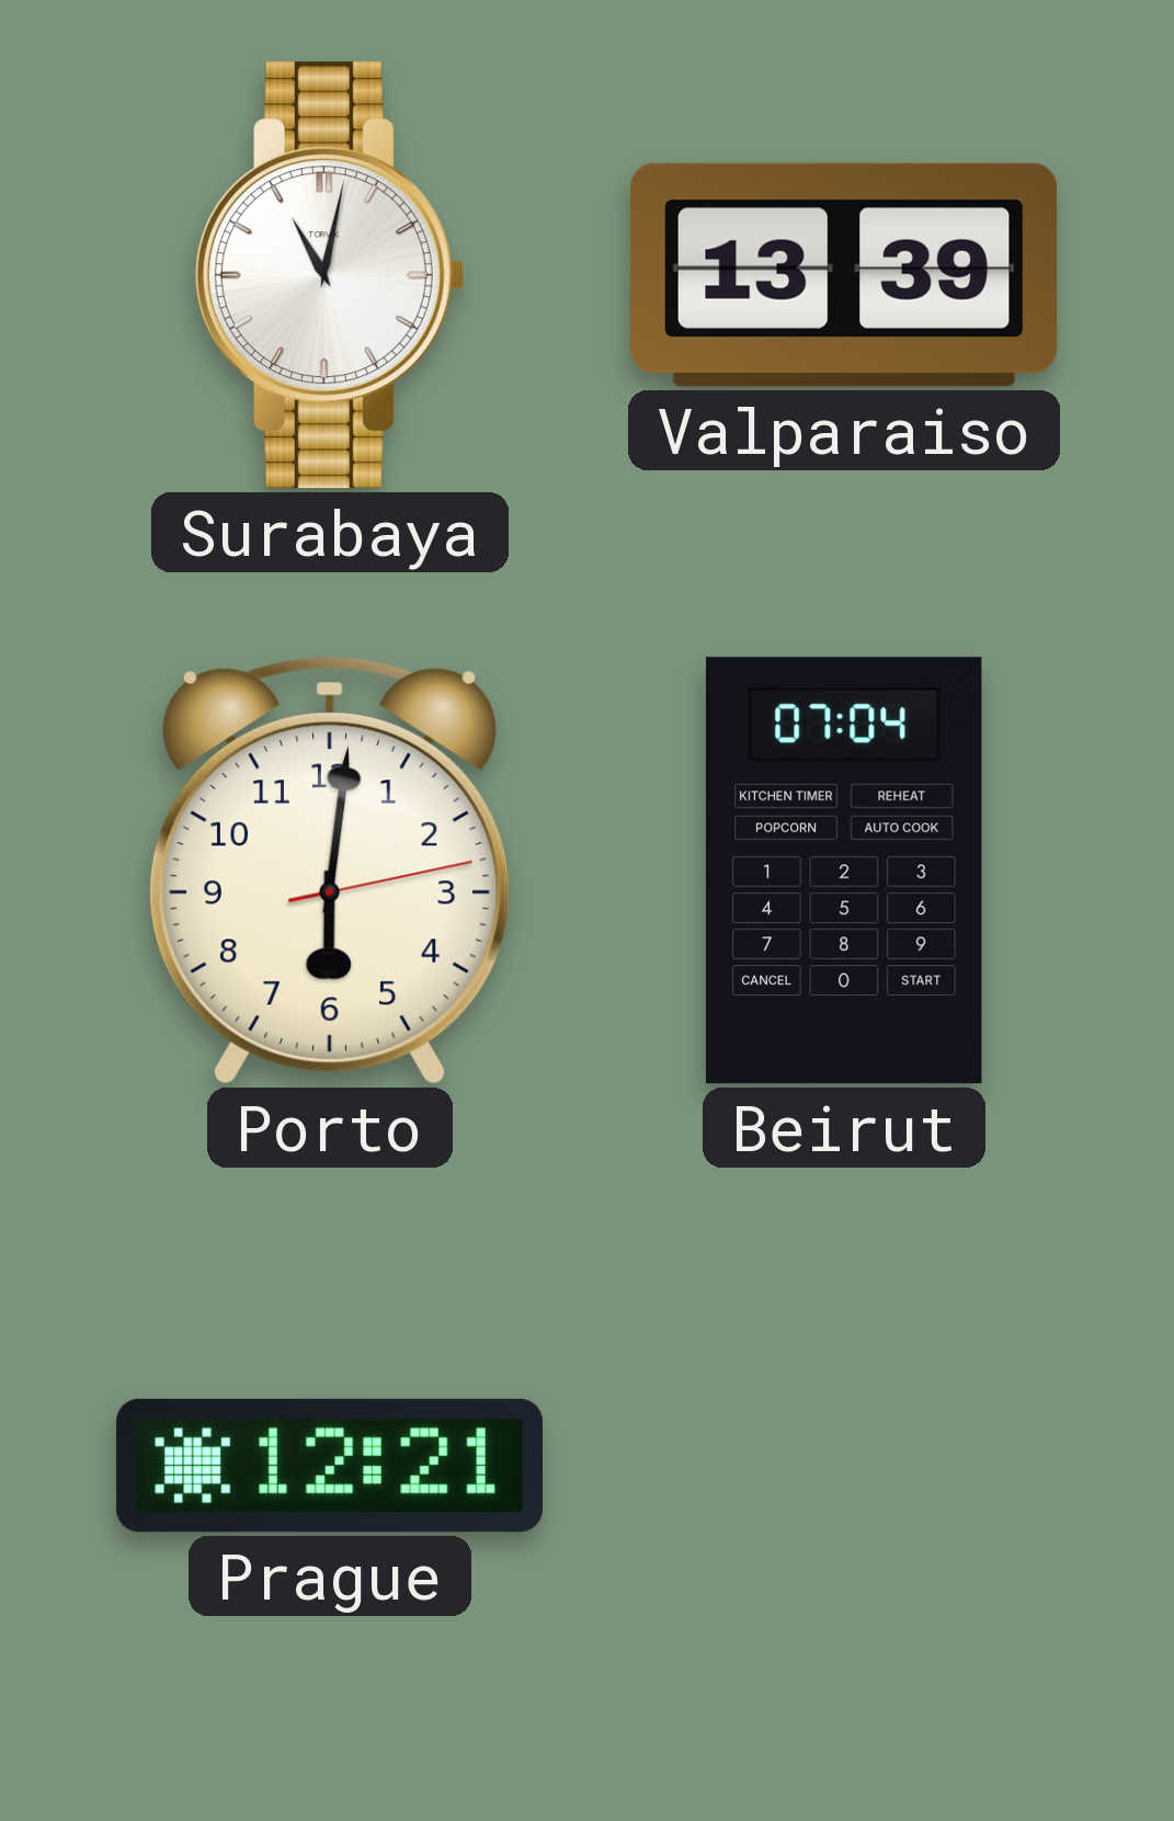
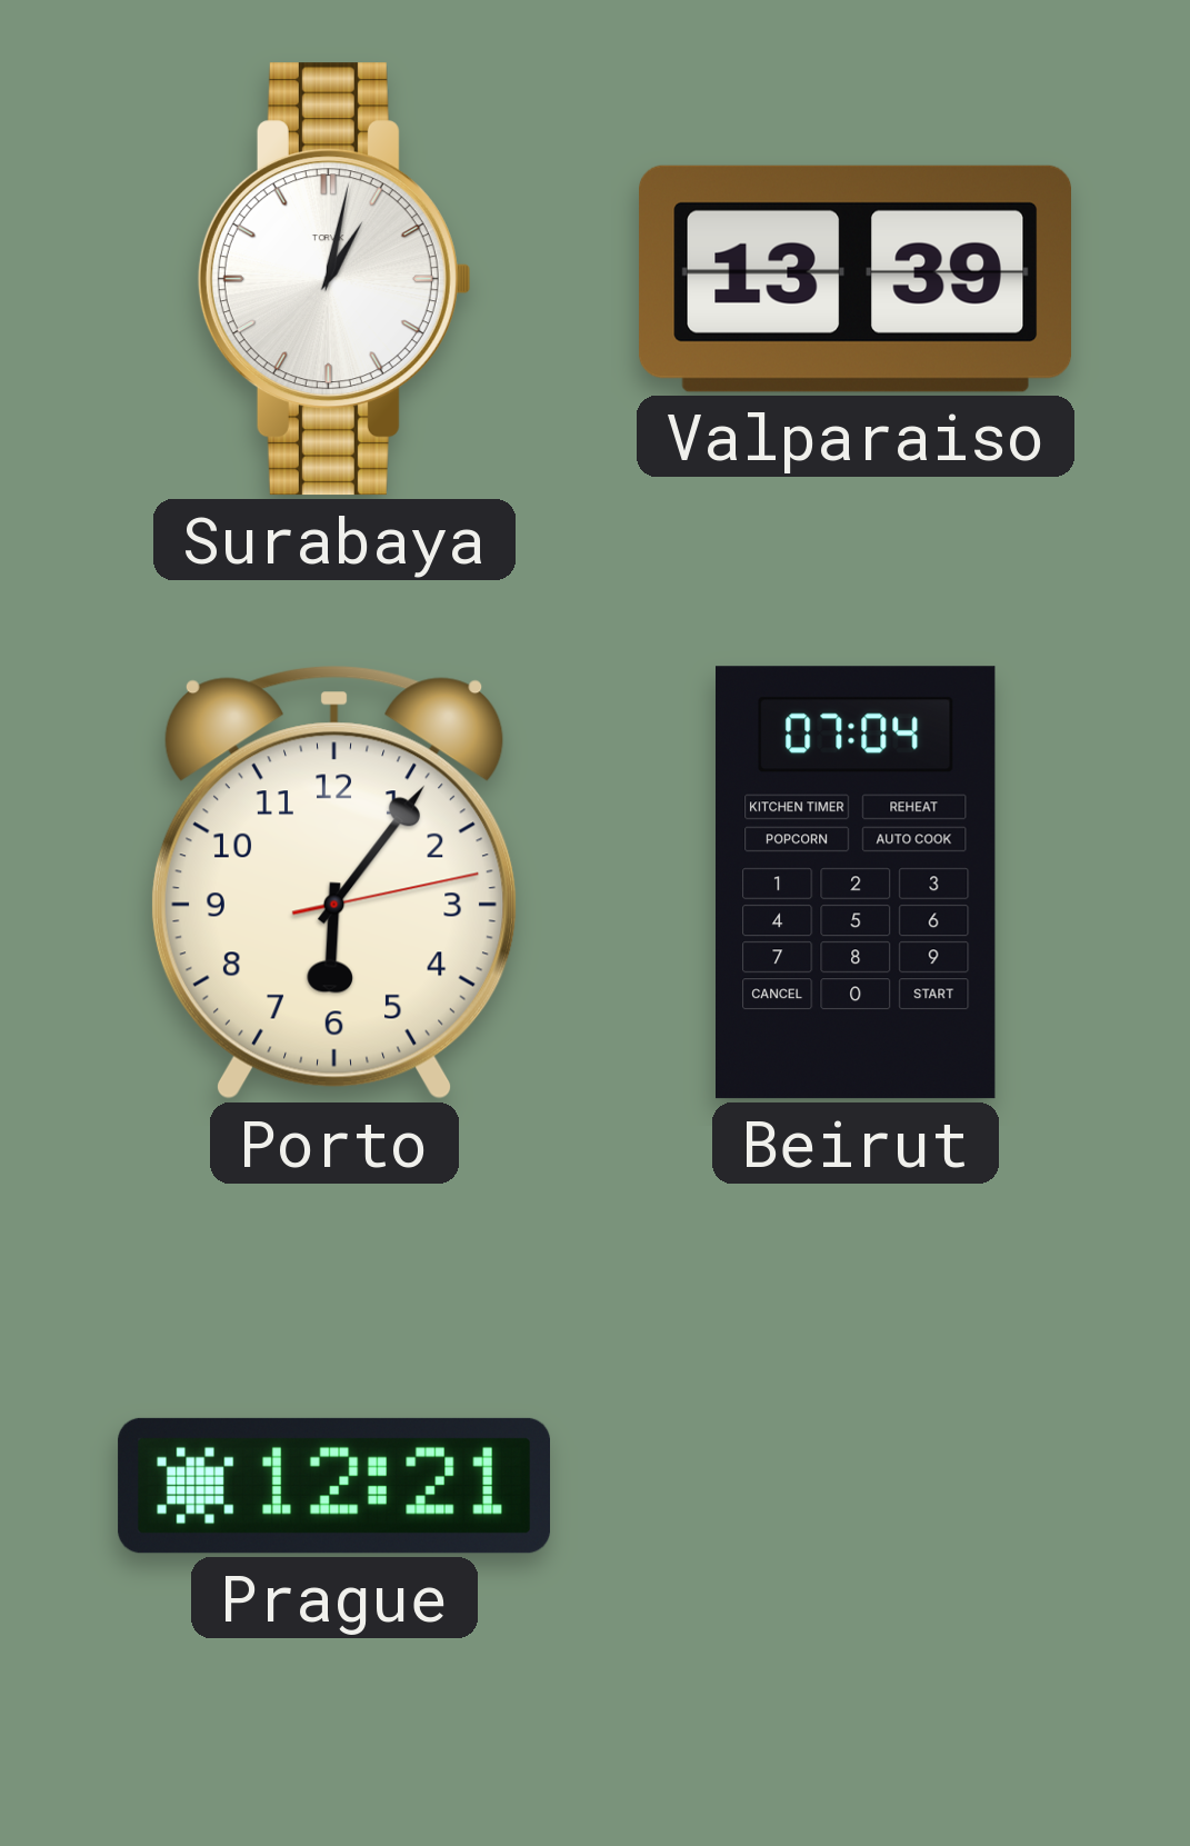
Surabaya: 11:02 -> 1:02
Porto: 6:01 -> 6:06
